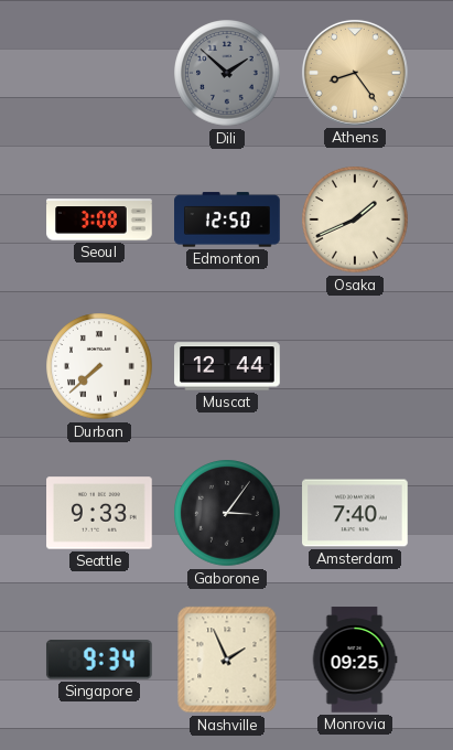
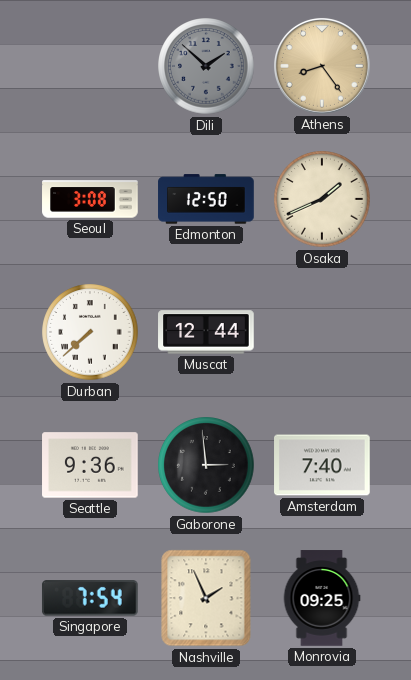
Seattle: 9:33 -> 9:36
Gaborone: 3:06 -> 2:59
Singapore: 9:34 -> 7:54
